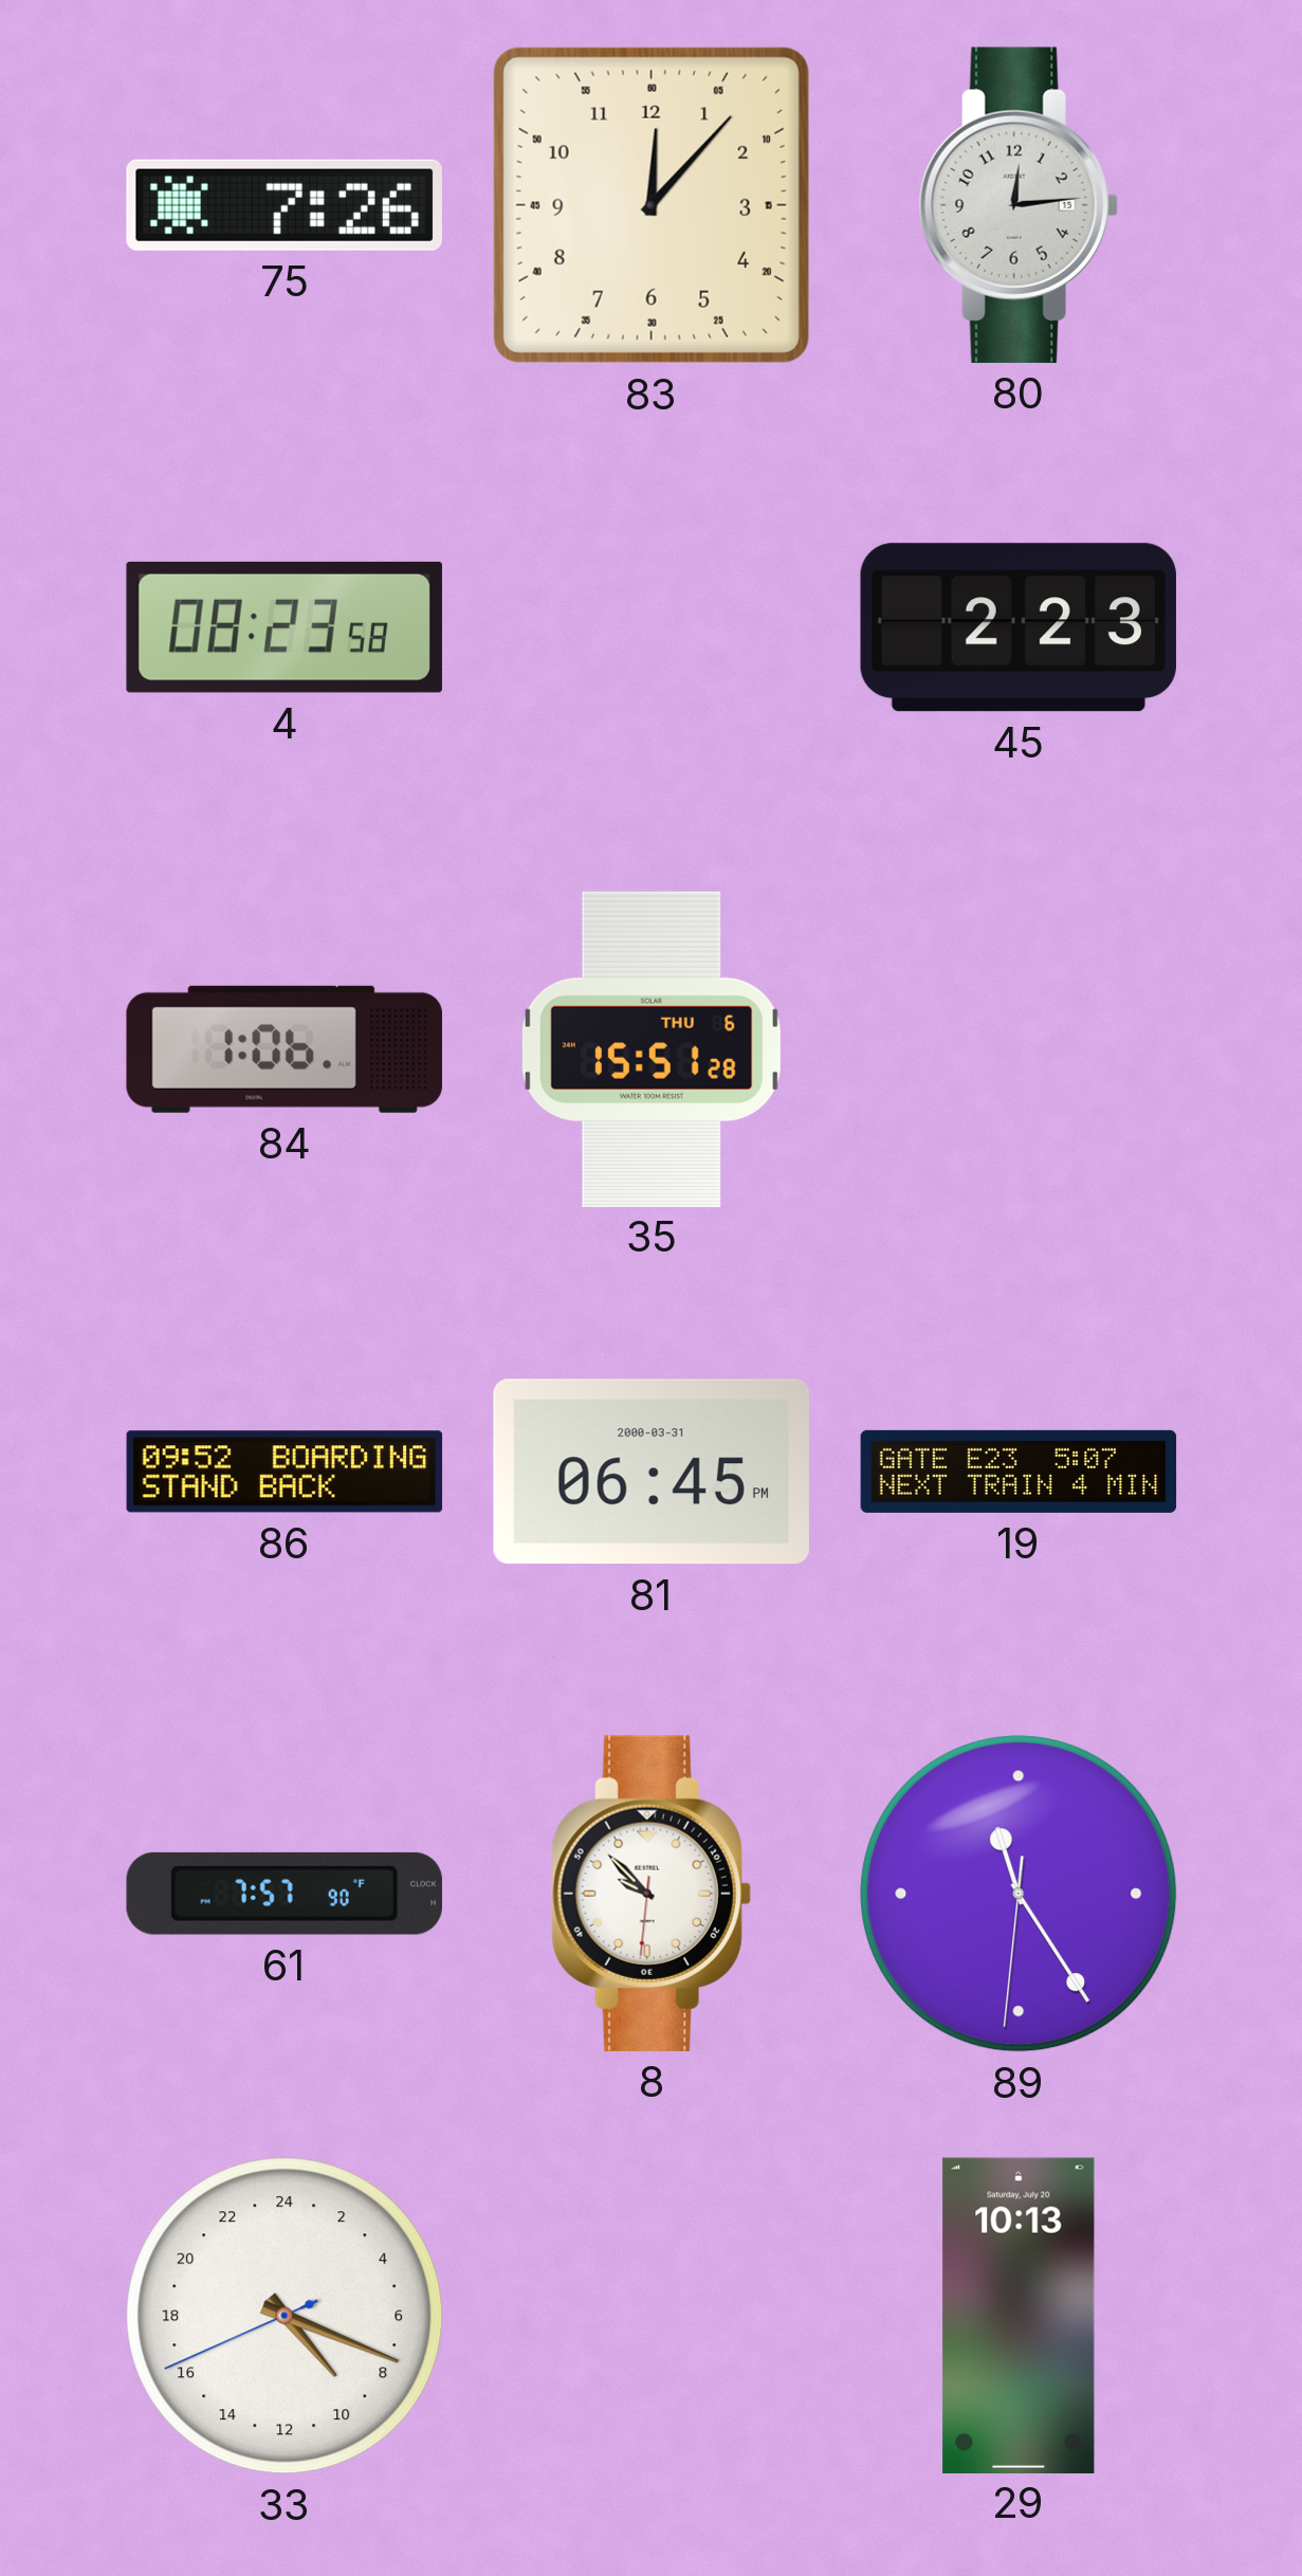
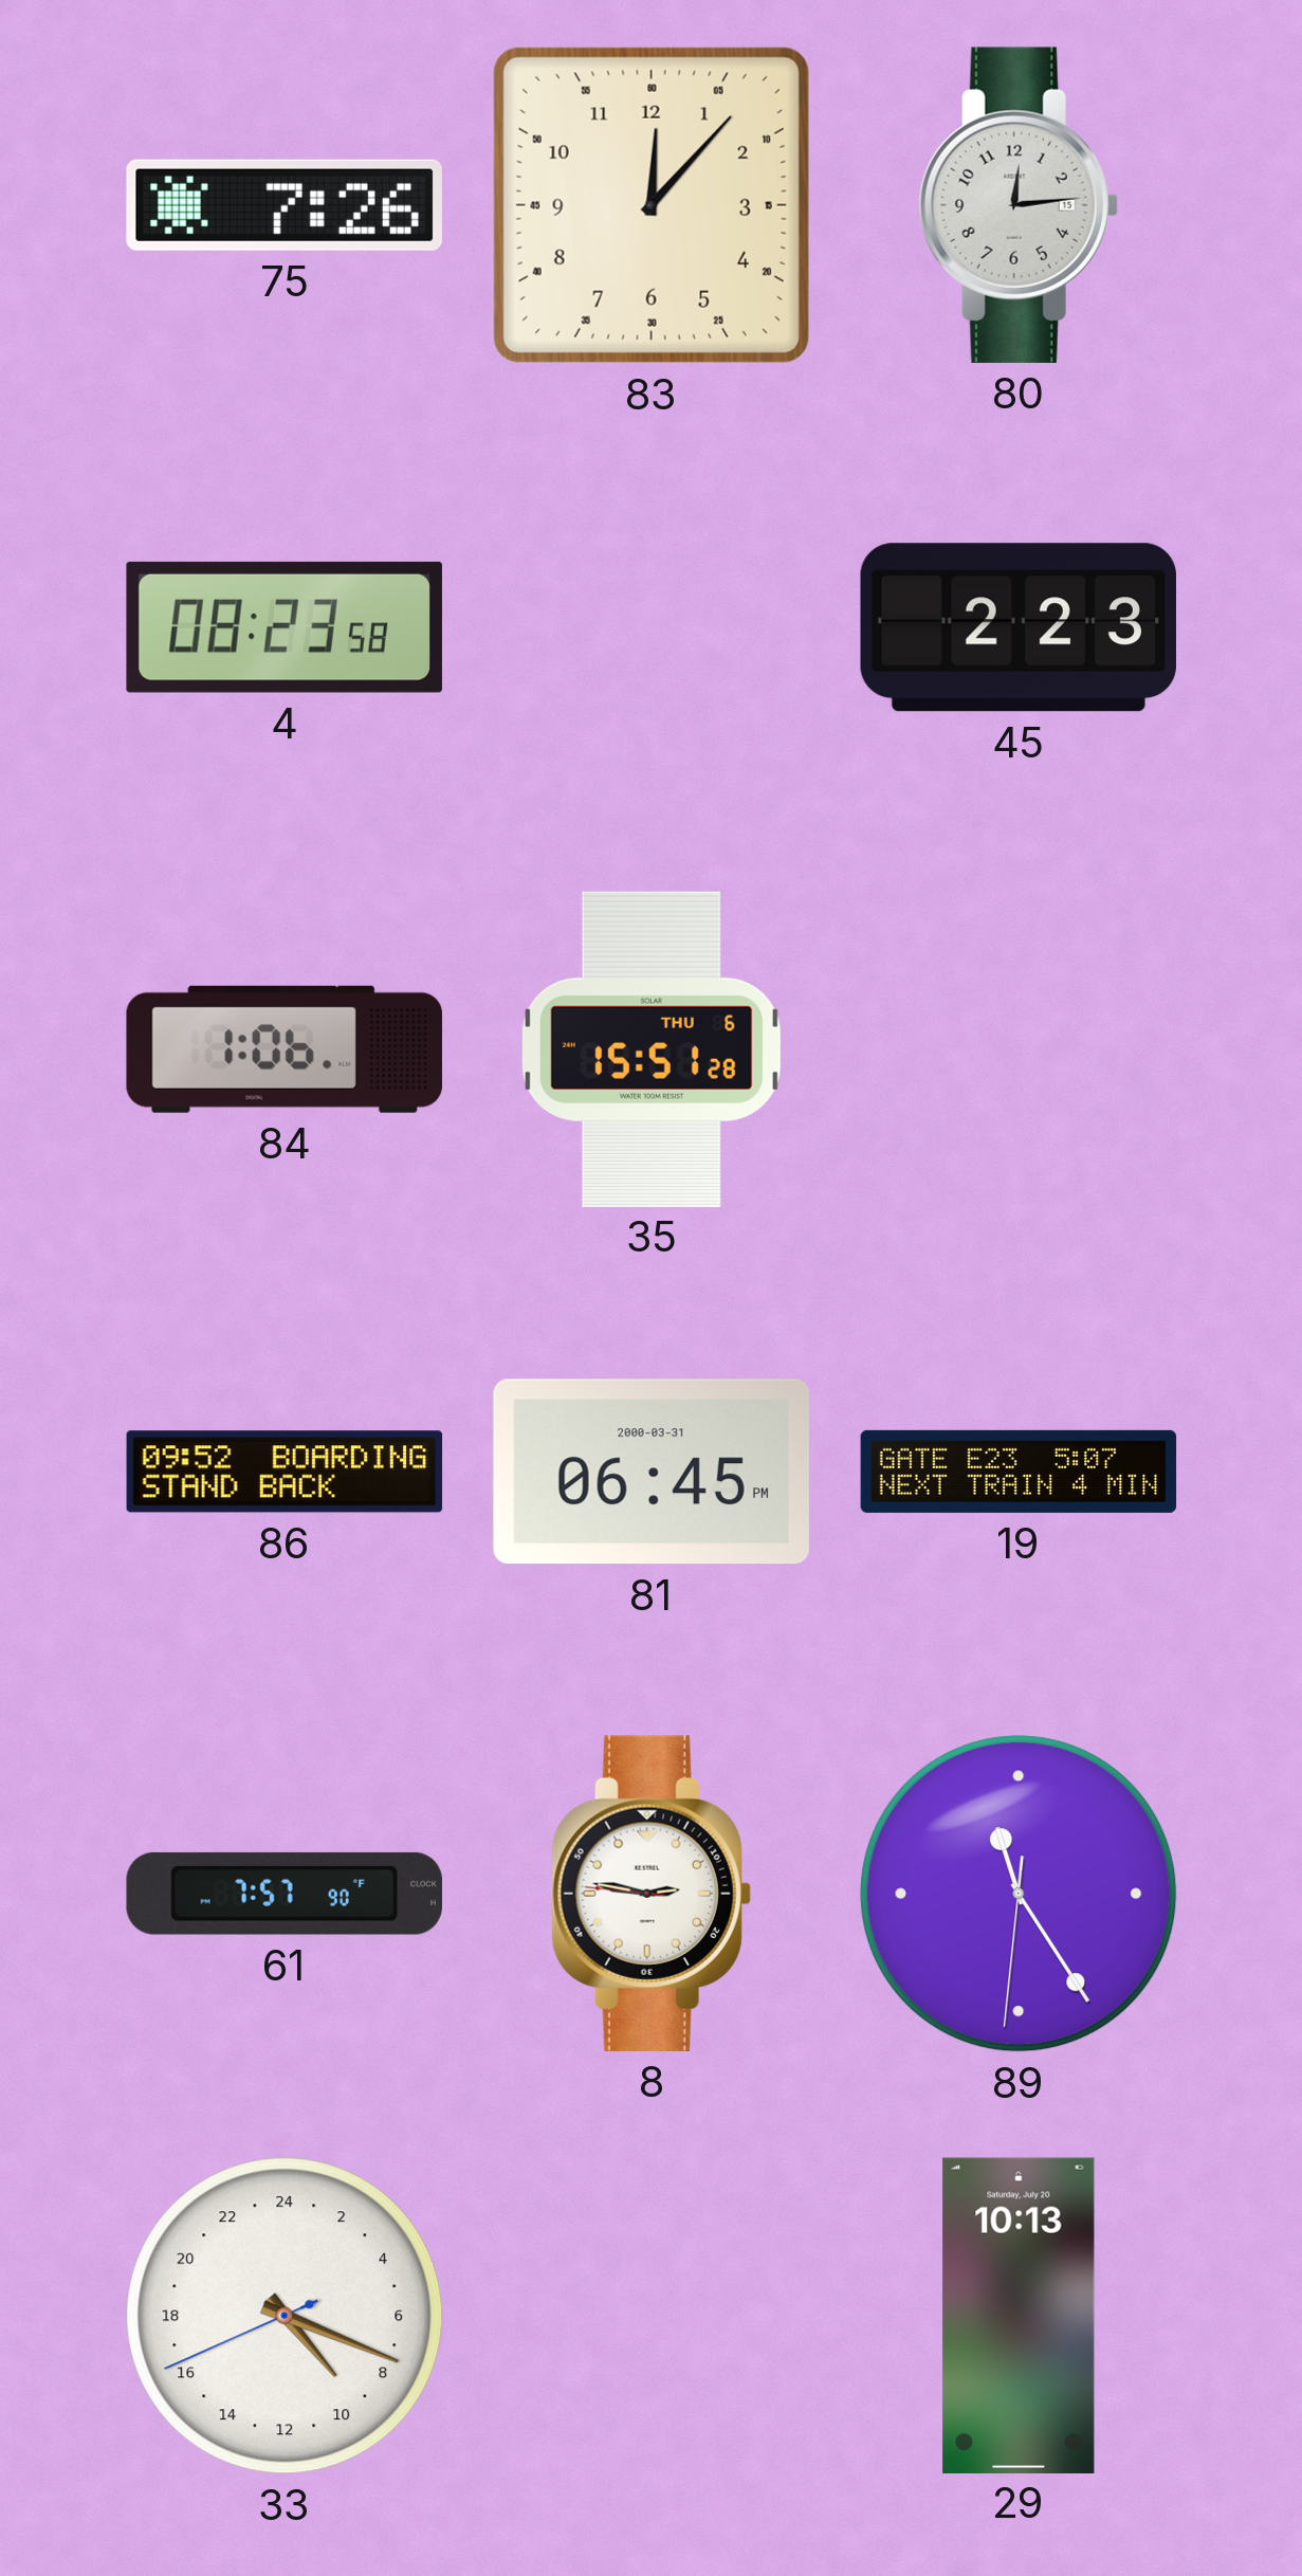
8: 9:52 -> 2:46
